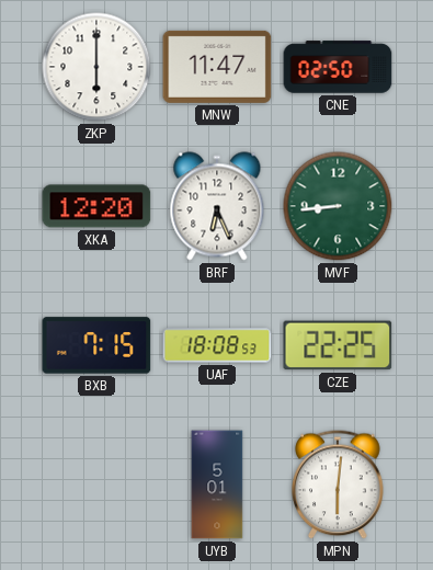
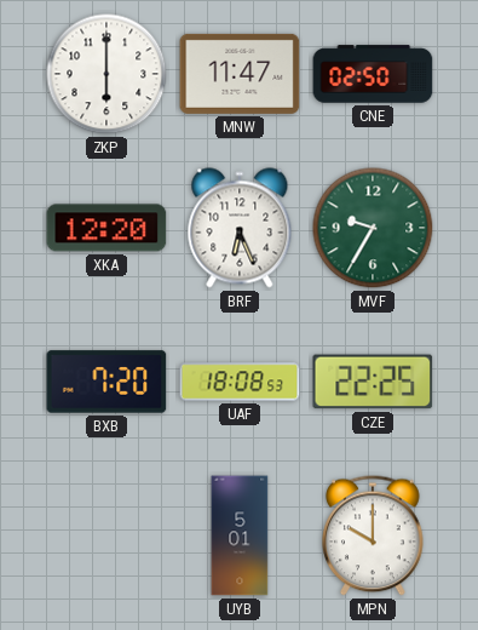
MVF: 8:44 -> 9:35
BXB: 7:15 -> 7:20
MPN: 6:01 -> 10:00
